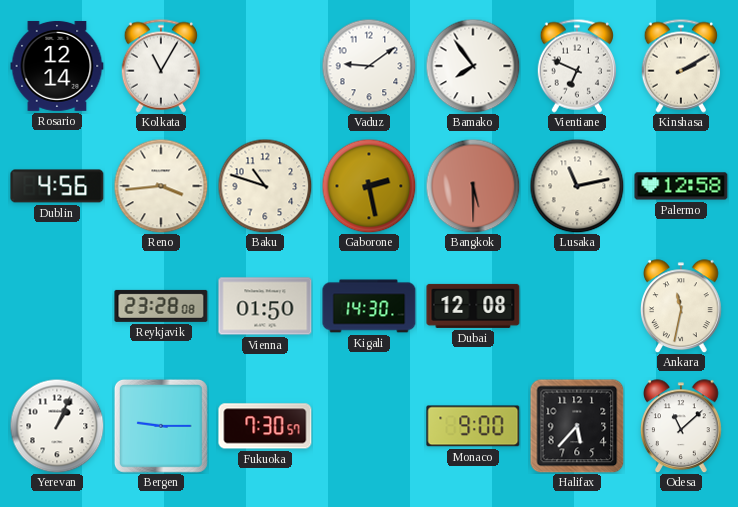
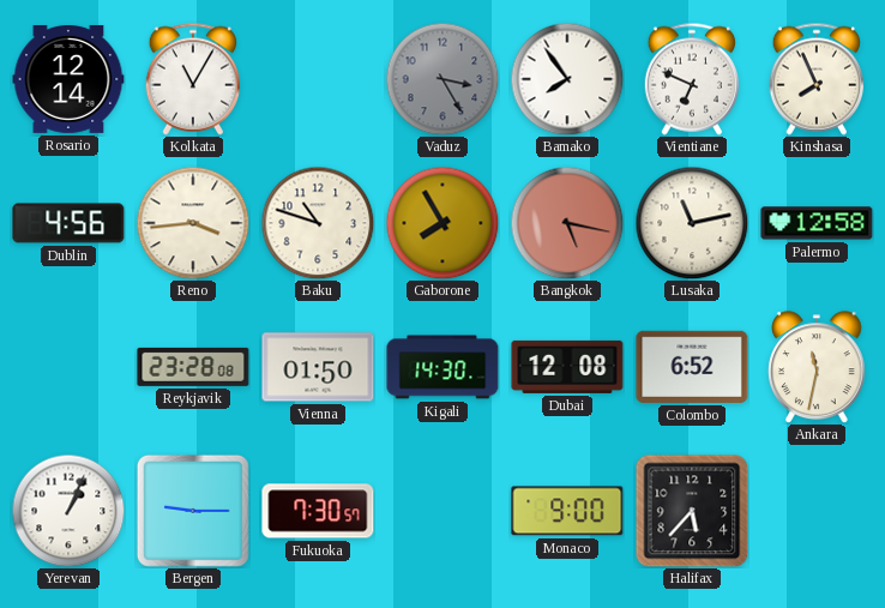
Vaduz: 9:09 -> 3:25
Vaduz dial: white -> grey
Kinshasa: 2:10 -> 7:56
Gaborone: 2:28 -> 7:55
Bangkok: 5:30 -> 5:17
Colombo: none -> 6:52
Odesa: 11:08 -> none
